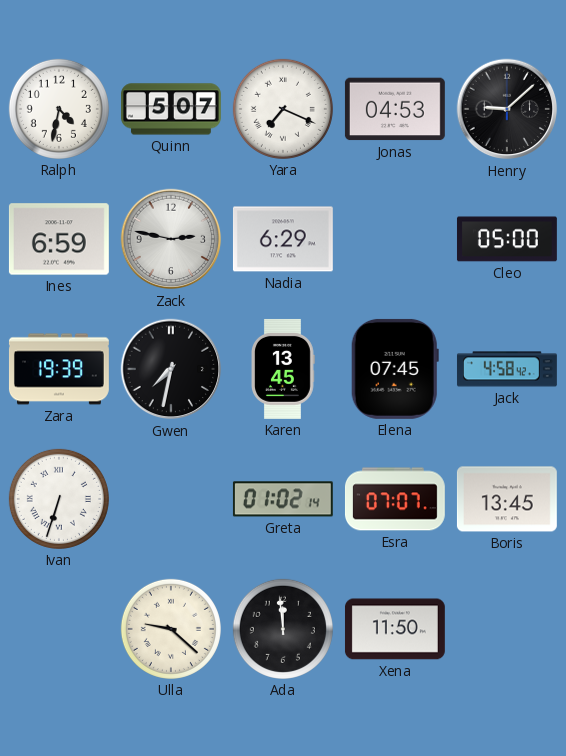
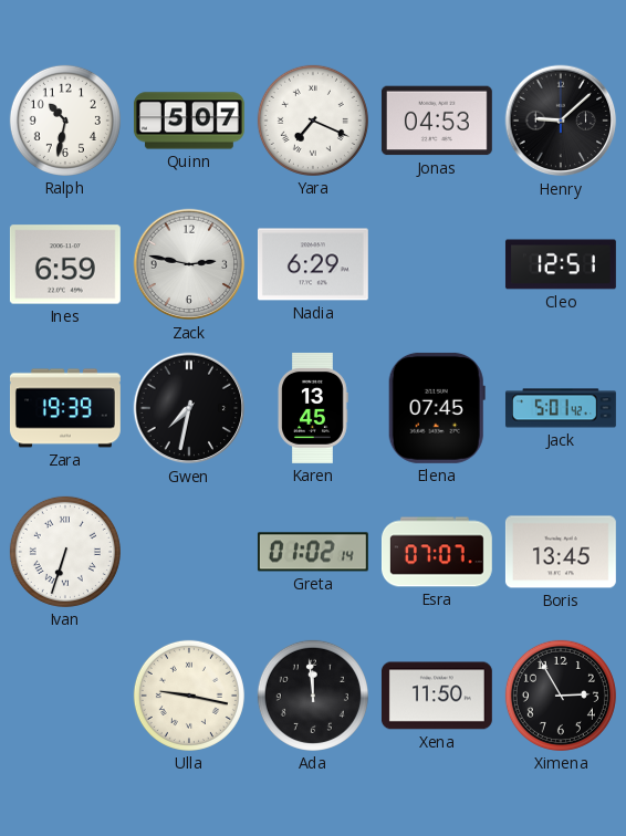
Ralph: 4:32 -> 10:32
Cleo: 05:00 -> 12:51
Jack: 4:58 -> 5:01
Ulla: 9:22 -> 9:17
Ximena: none -> 2:55
